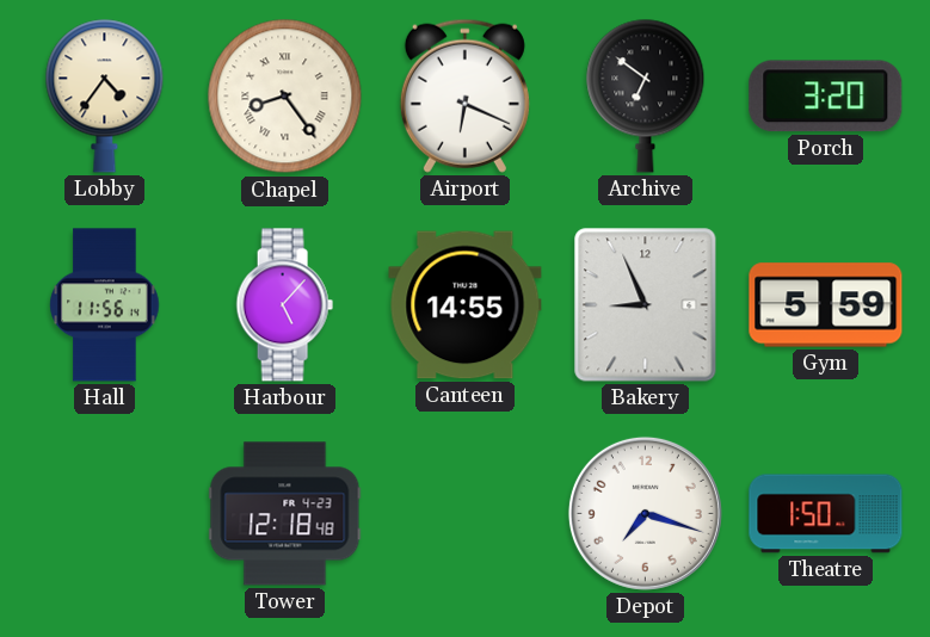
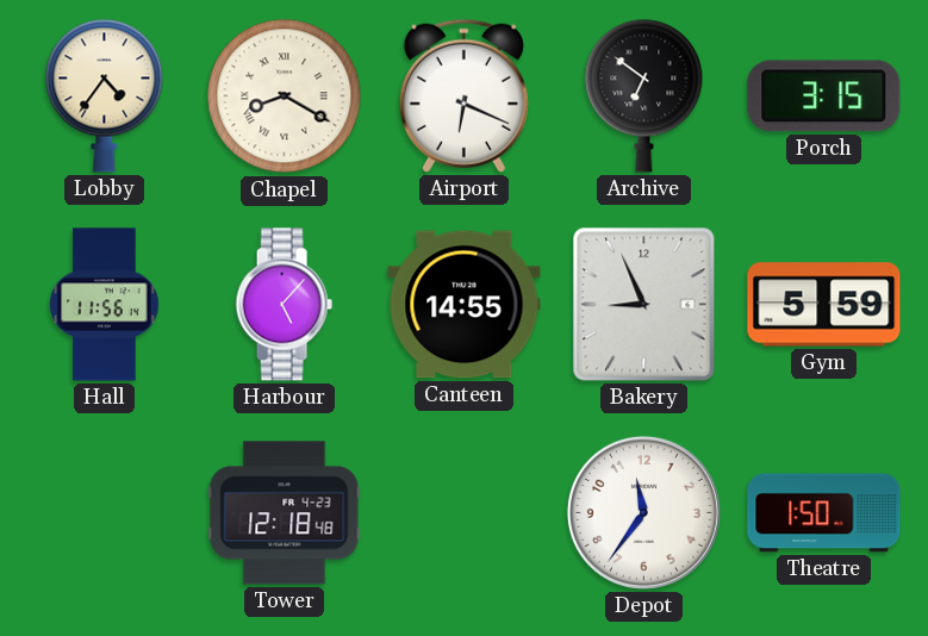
Chapel: 8:24 -> 8:20
Porch: 3:20 -> 3:15
Depot: 7:18 -> 11:36
